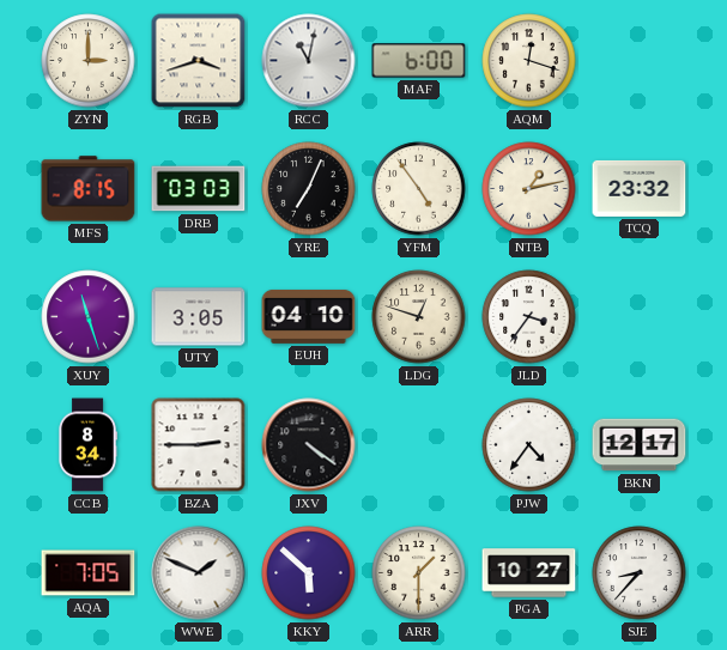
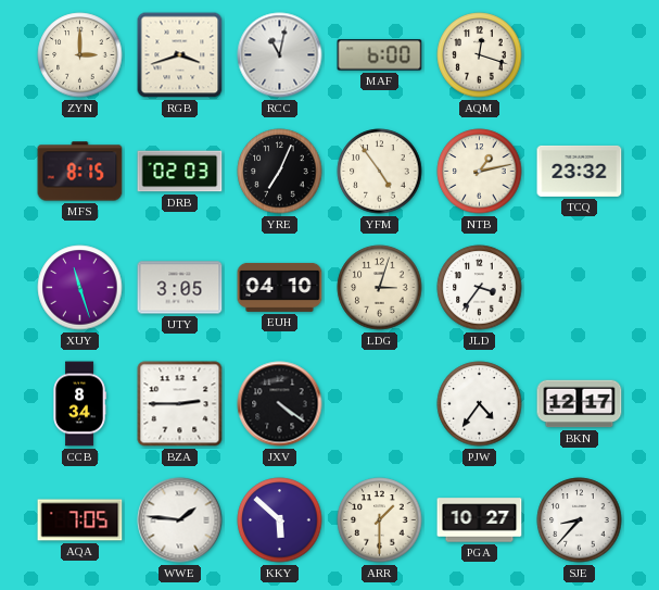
DRB: 03:03 -> 02:03
LDG: 12:48 -> 3:03
WWE: 1:49 -> 1:46
